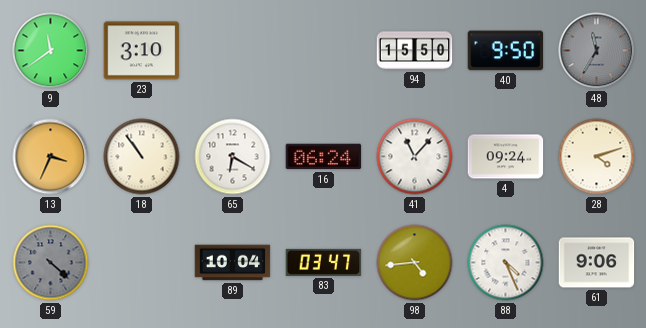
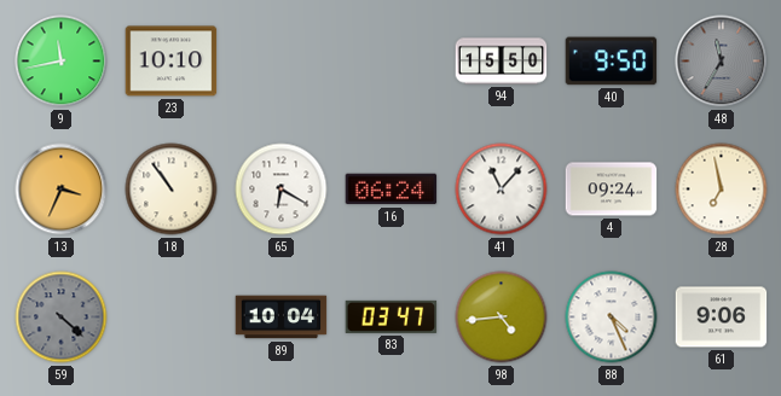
9: 11:39 -> 11:43
23: 3:10 -> 10:10
28: 4:12 -> 6:58
